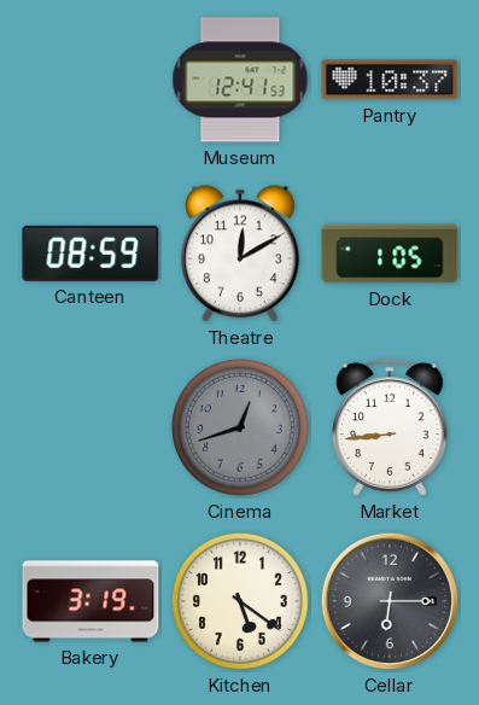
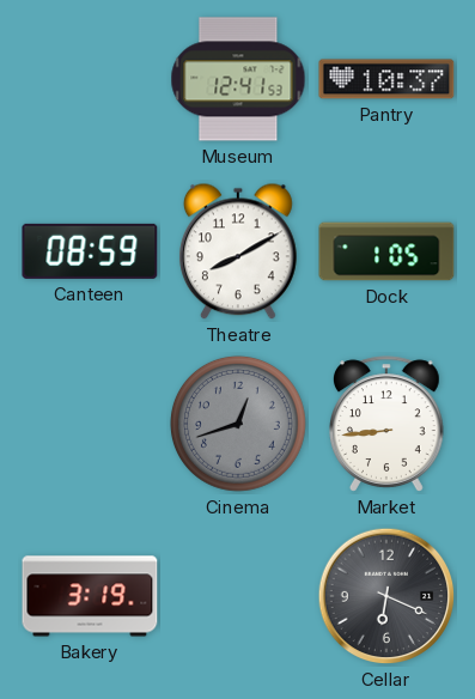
Theatre: 12:10 -> 8:10
Kitchen: 5:21 -> none
Cellar: 6:15 -> 6:19
